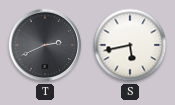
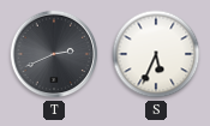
S: 5:43 -> 5:34
